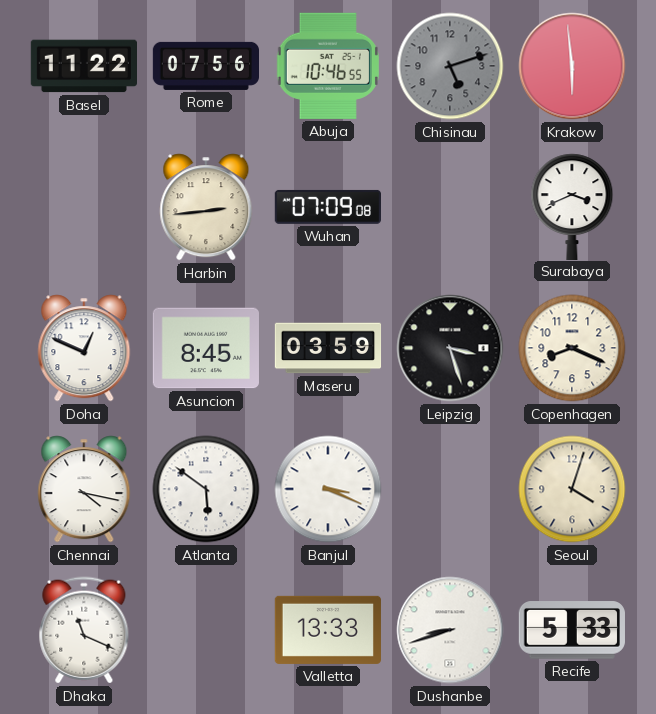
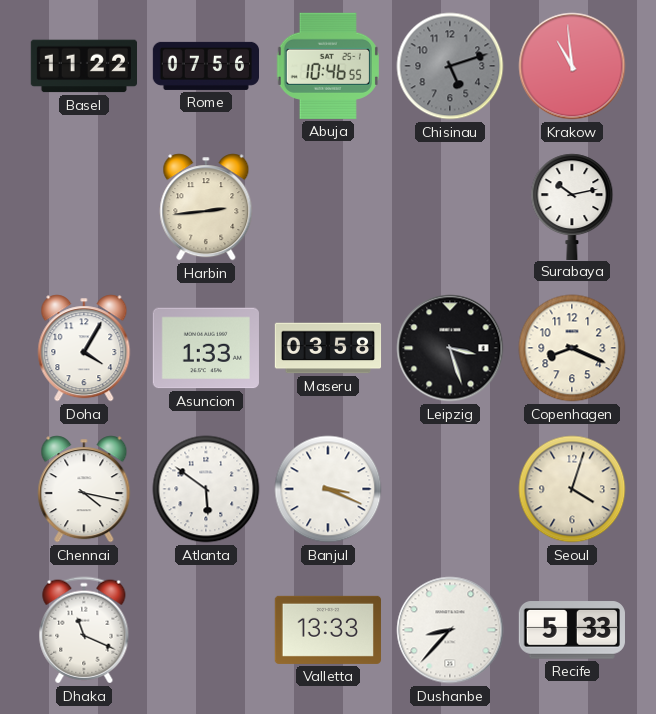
Krakow: 5:59 -> 10:59
Wuhan: 07:09 -> none
Surabaya: 3:41 -> 10:13
Doha: 12:49 -> 4:05
Asuncion: 8:45 -> 1:33
Maseru: 03:59 -> 03:58
Dushanbe: 8:42 -> 8:37
